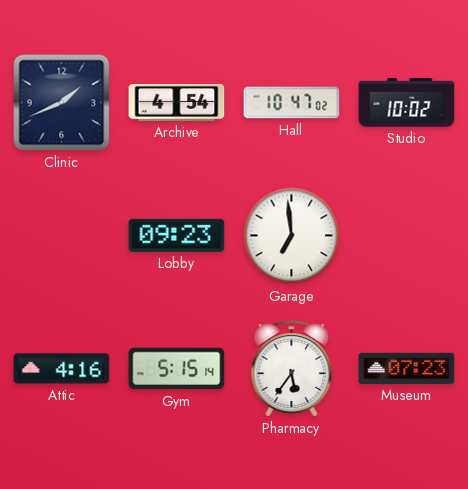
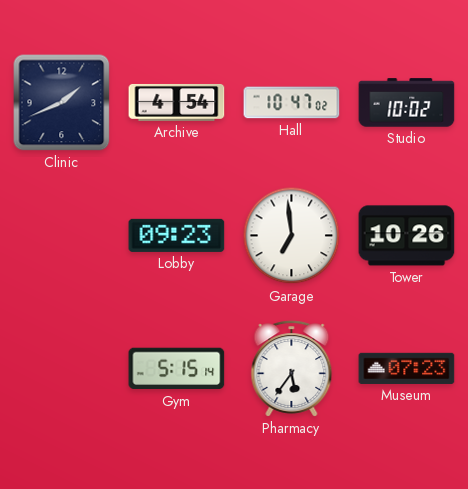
Tower: none -> 10:26
Attic: 4:16 -> none
